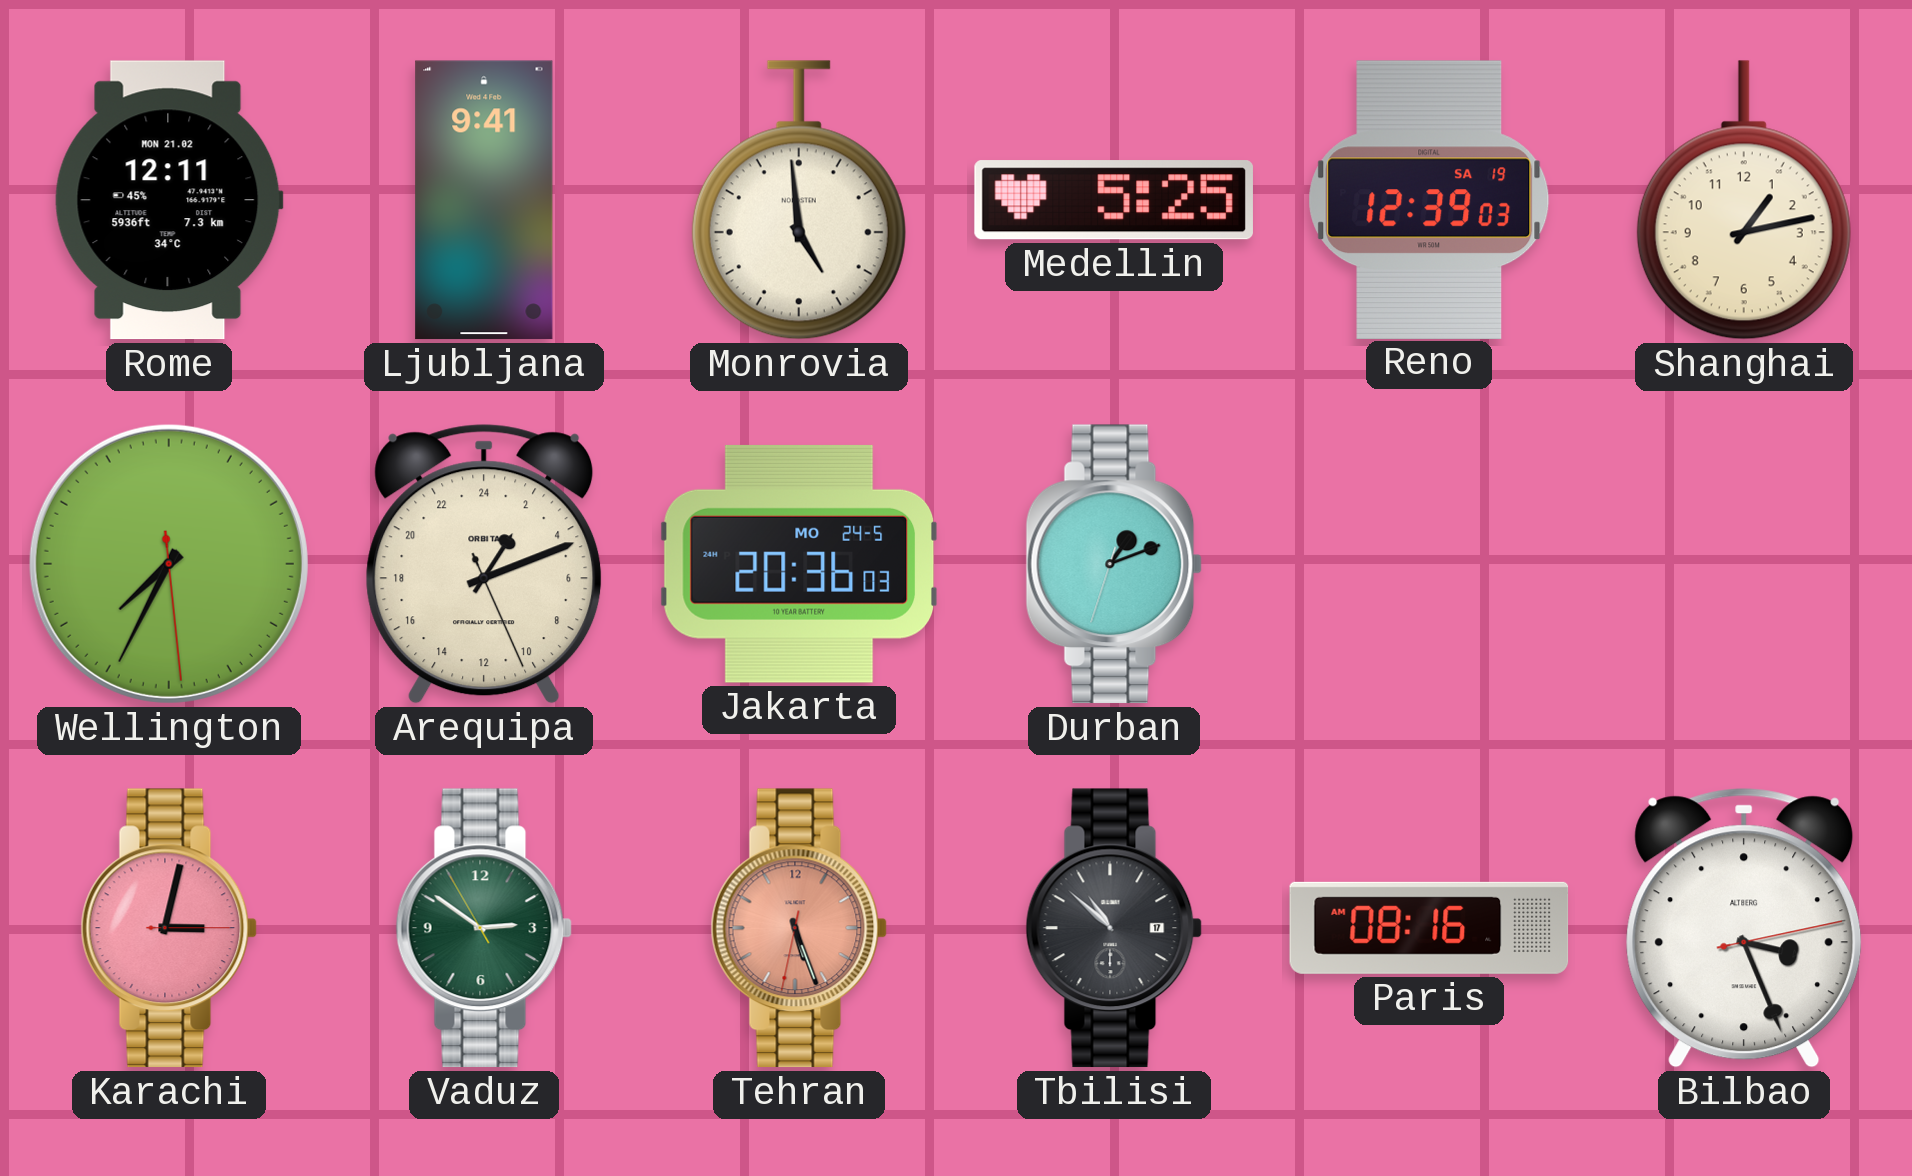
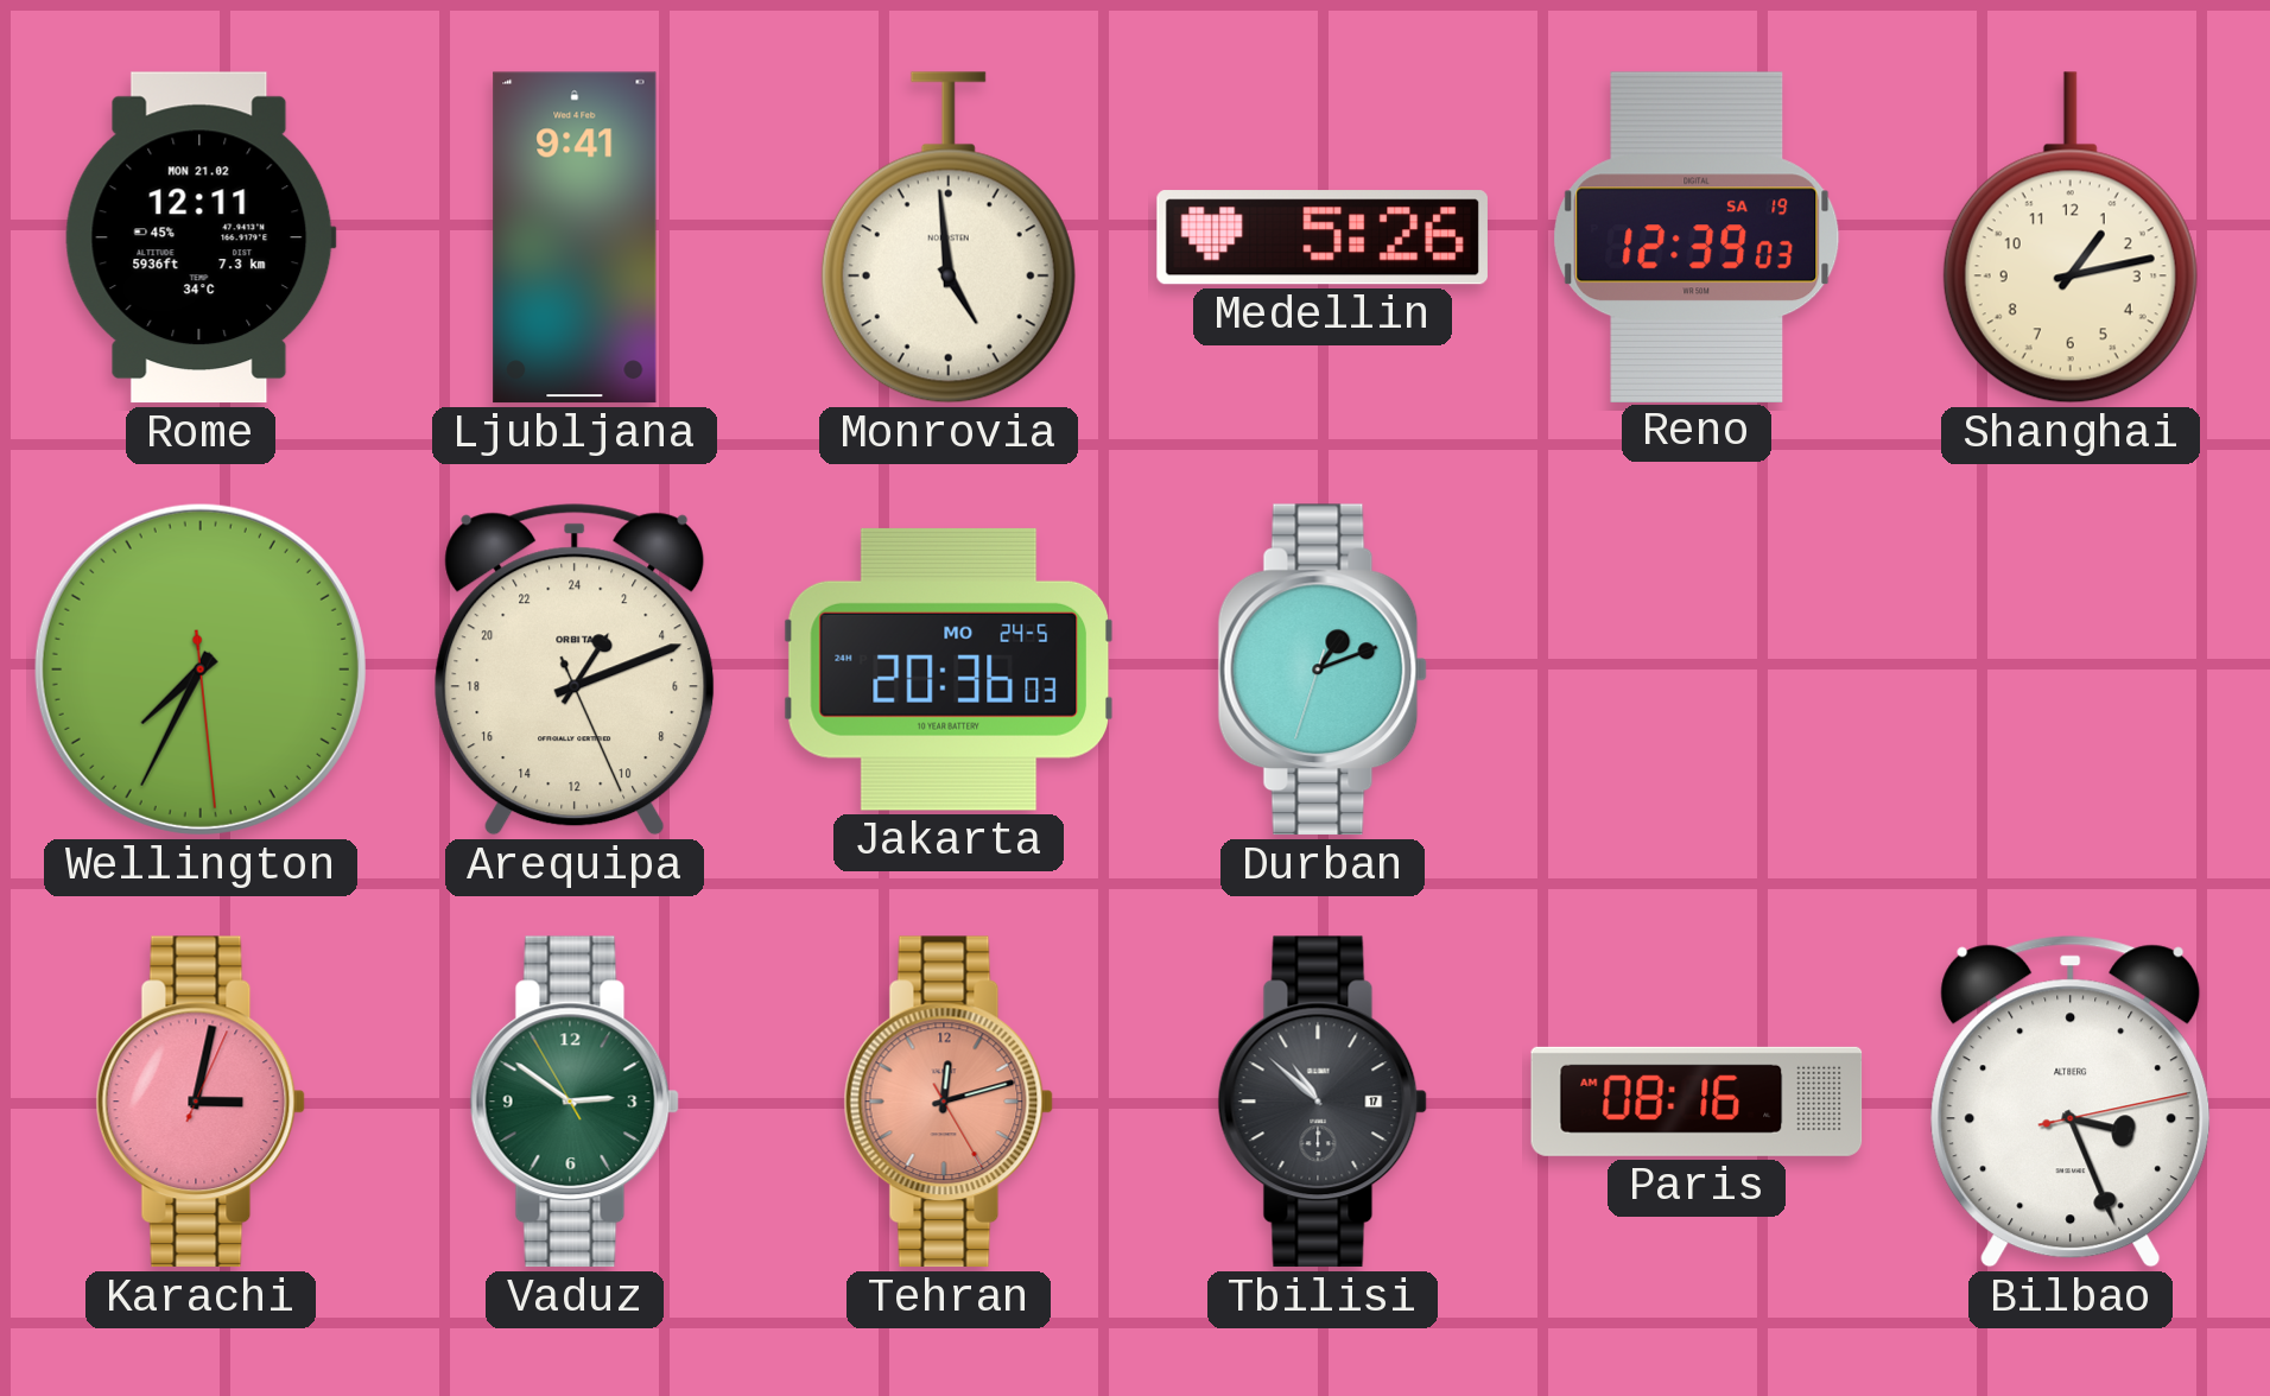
Medellin: 5:25 -> 5:26
Karachi: 3:02:15 -> 3:02:04
Tehran: 5:26 -> 12:12
